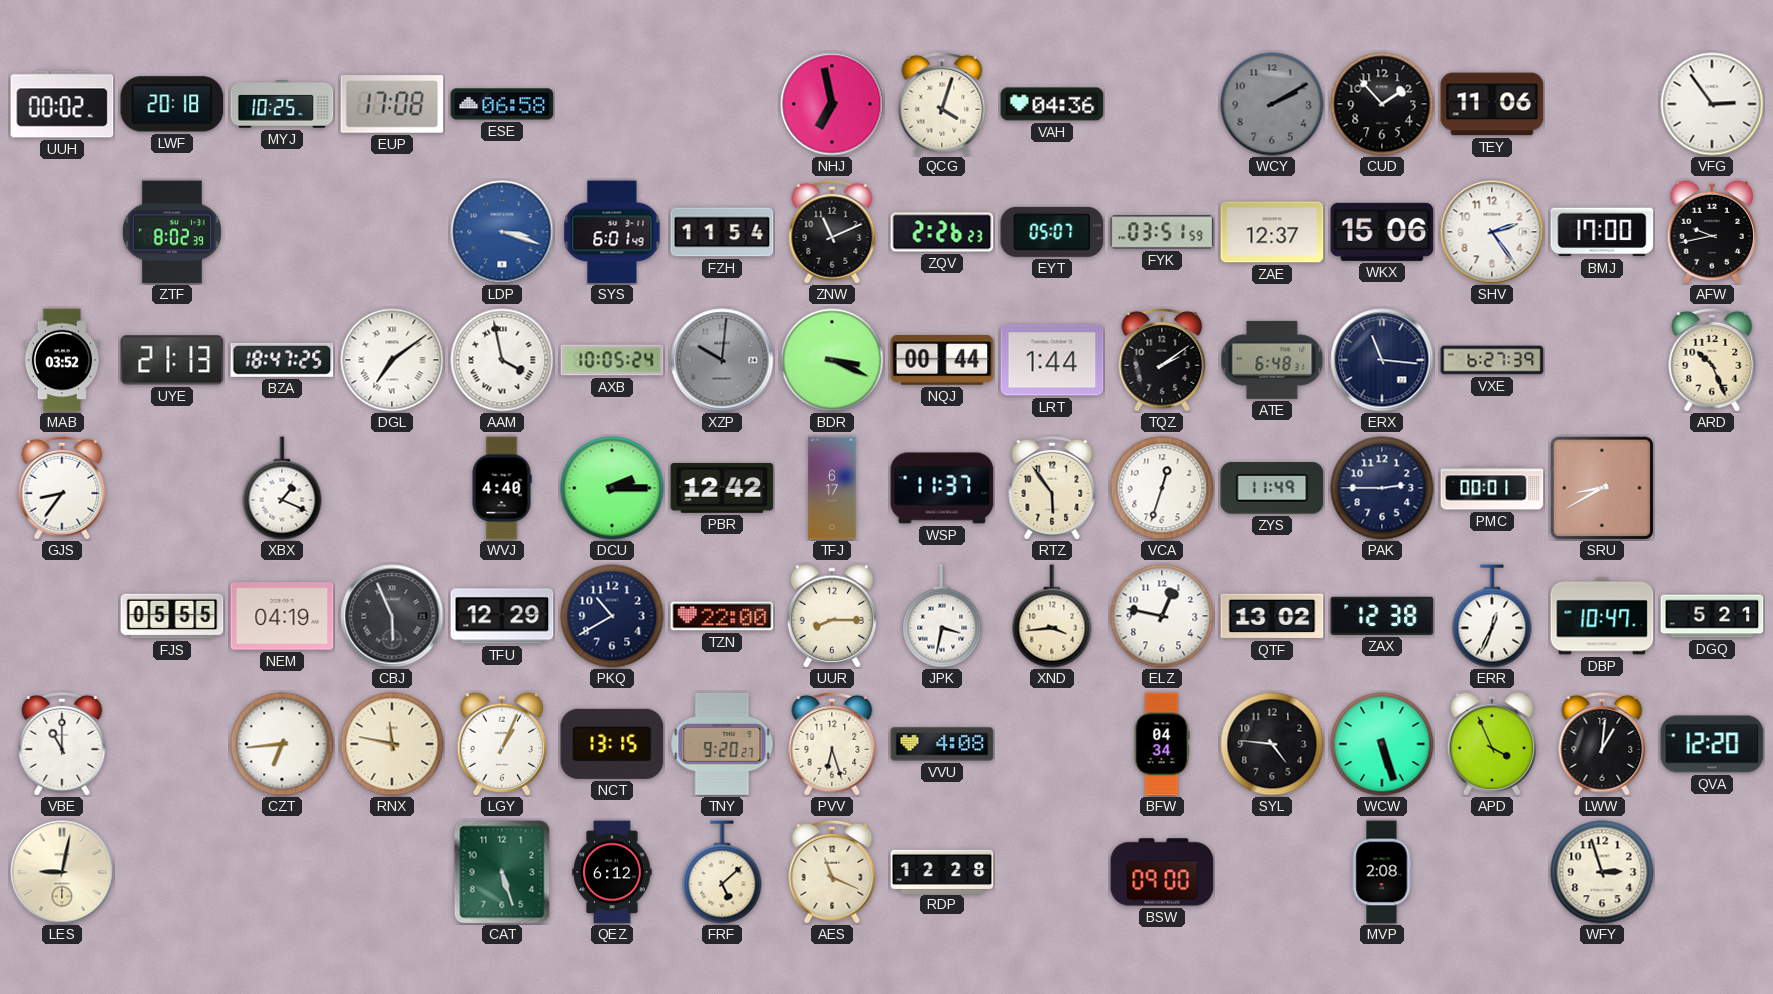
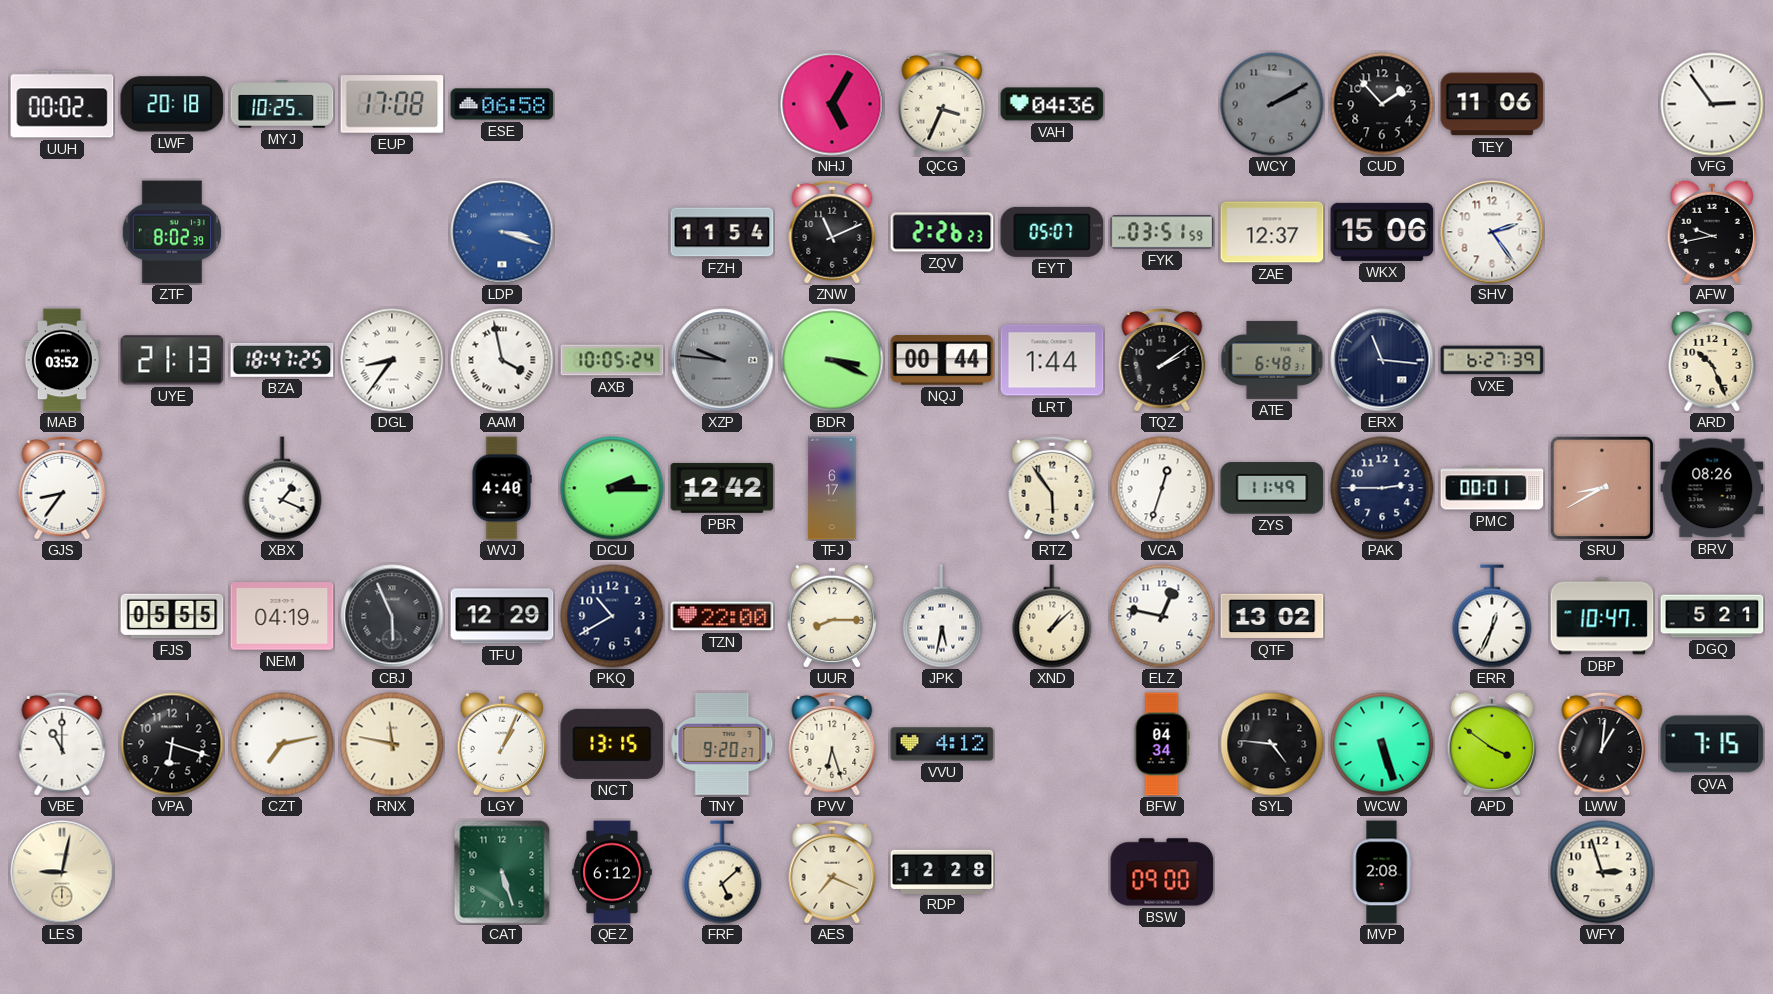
NHJ: 6:58 -> 5:05
QCG: 4:03 -> 3:34
SYS: 6:01 -> none
BMJ: 17:00 -> none
DGL: 7:09 -> 8:36
XZP: 10:01 -> 9:46
WSP: 11:37 -> none
BRV: none -> 08:26
JPK: 3:32 -> 5:32
XND: 3:44 -> 1:08
ZAX: 12:38 -> none
VPA: none -> 6:18
CZT: 6:44 -> 7:13
VVU: 4:08 -> 4:12
APD: 3:56 -> 3:51
QVA: 12:20 -> 7:15
AES: 11:19 -> 7:19
